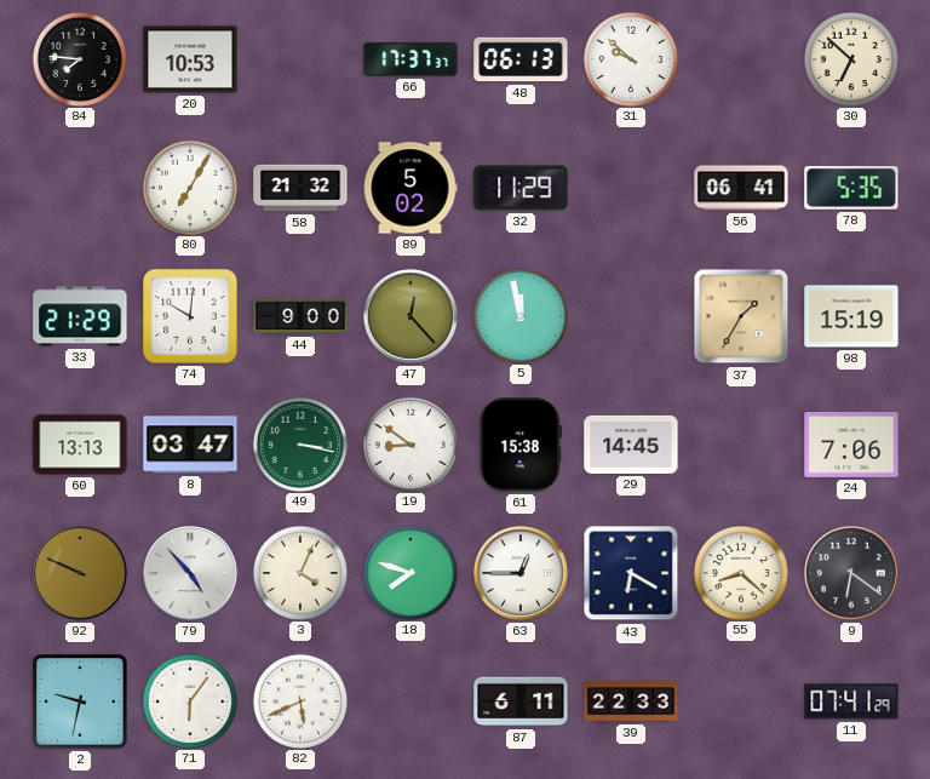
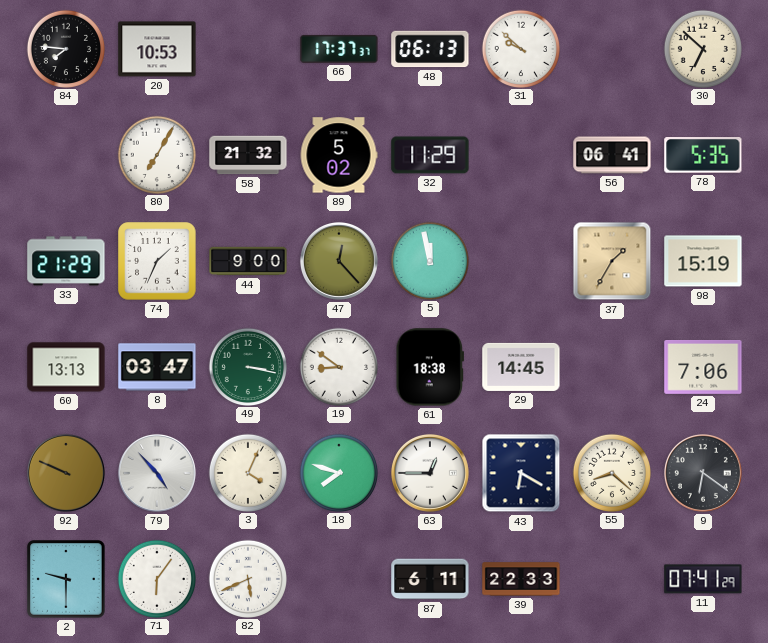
74: 10:01 -> 1:34
61: 15:38 -> 18:38
2: 9:32 -> 9:30
